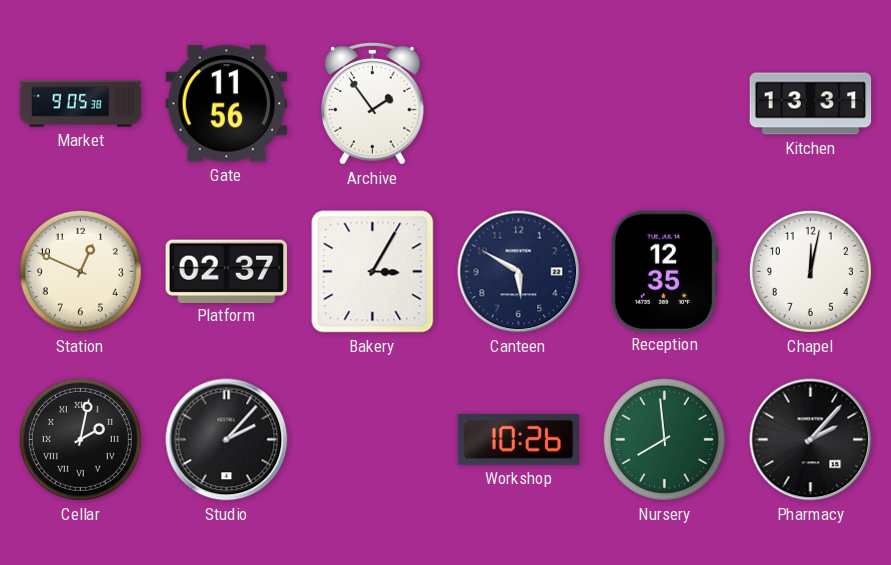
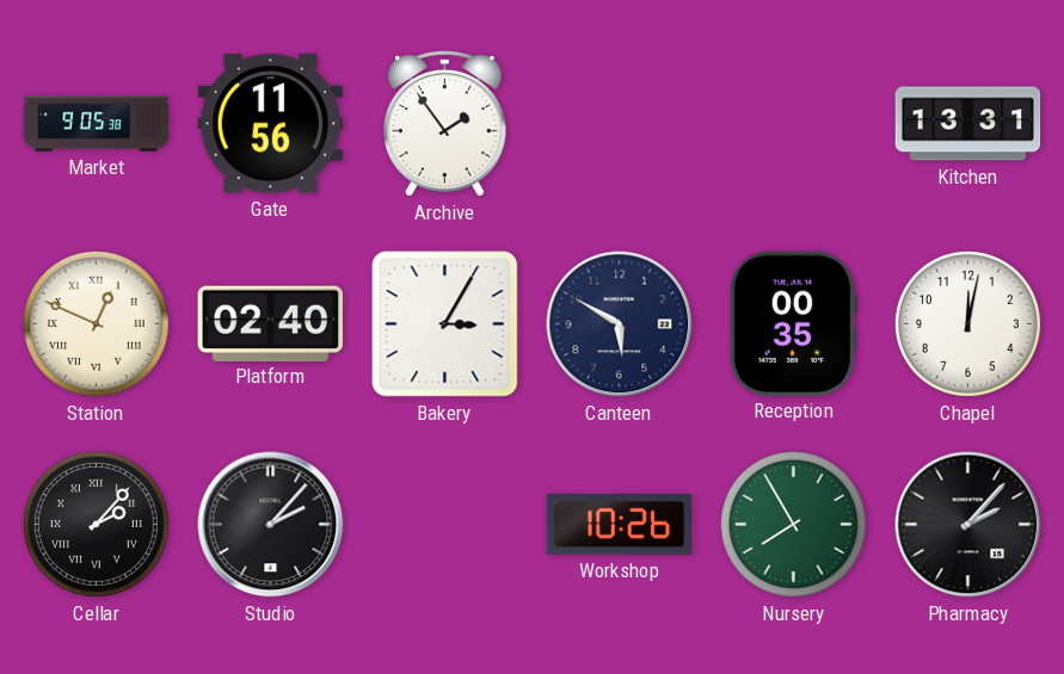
Station numerals: Arabic -> Roman
Platform: 02:37 -> 02:40
Reception: 12:35 -> 00:35
Cellar: 2:02 -> 2:07
Nursery: 7:59 -> 7:55
